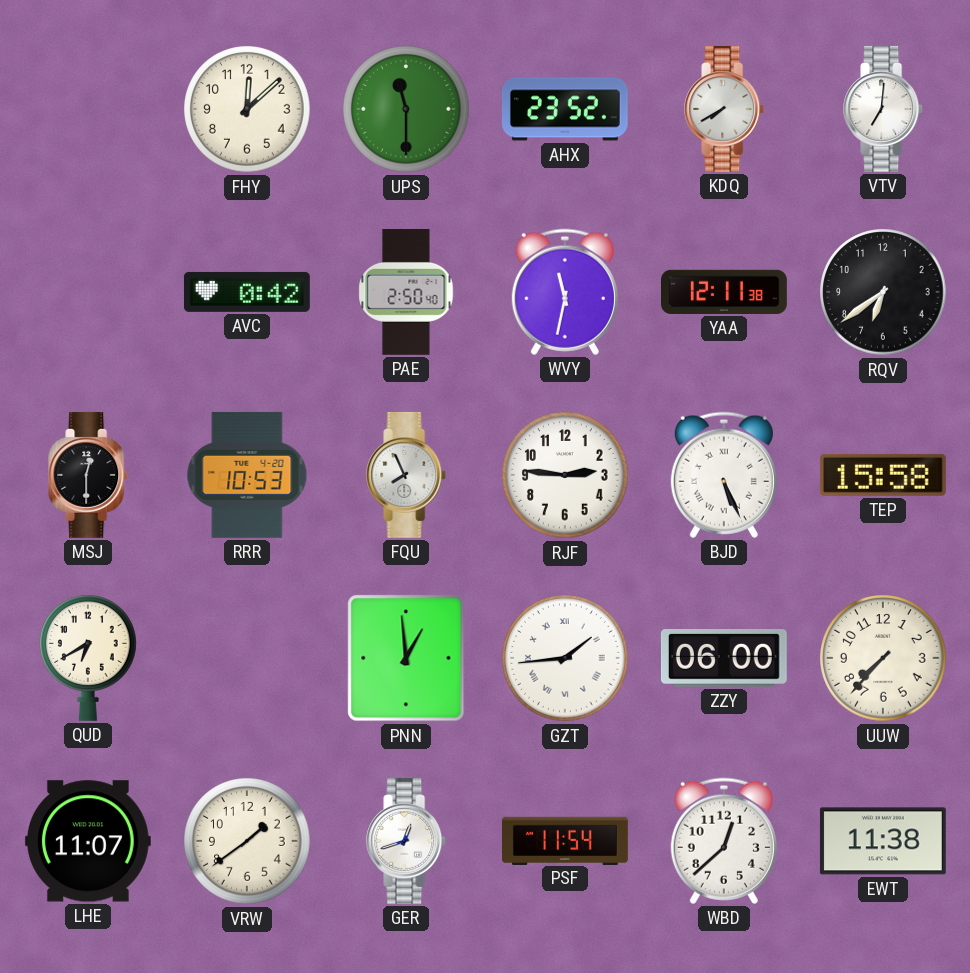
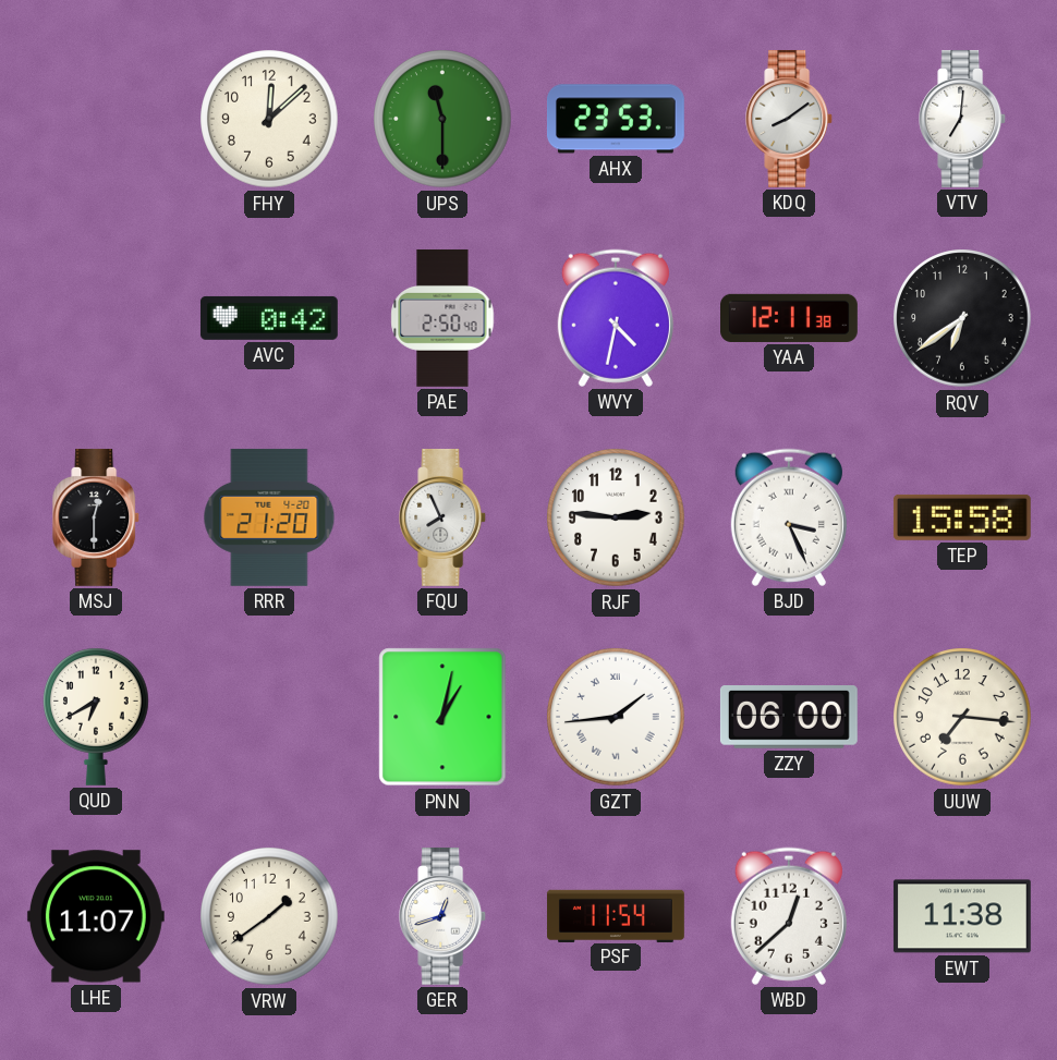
AHX: 23:52 -> 23:53
KDQ: 7:40 -> 8:09
WVY: 11:32 -> 4:32
RRR: 10:53 -> 21:20
BJD: 5:26 -> 3:26
PNN: 12:59 -> 1:02
UUW: 7:37 -> 7:16
